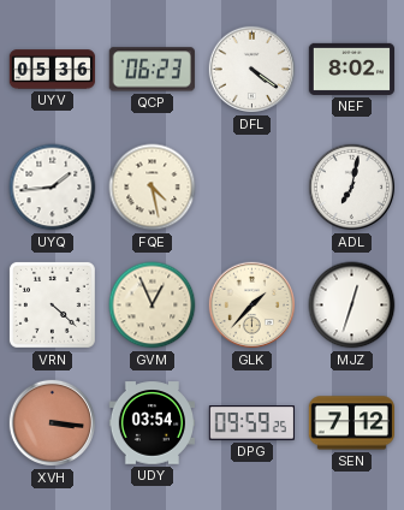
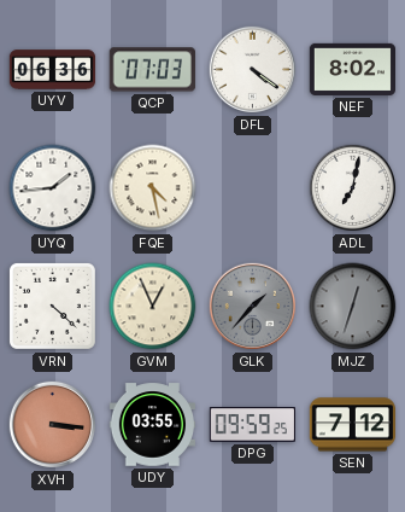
UYV: 05:36 -> 06:36
QCP: 06:23 -> 07:03
GLK dial: cream -> grey
MJZ dial: white -> grey
UDY: 03:54 -> 03:55
